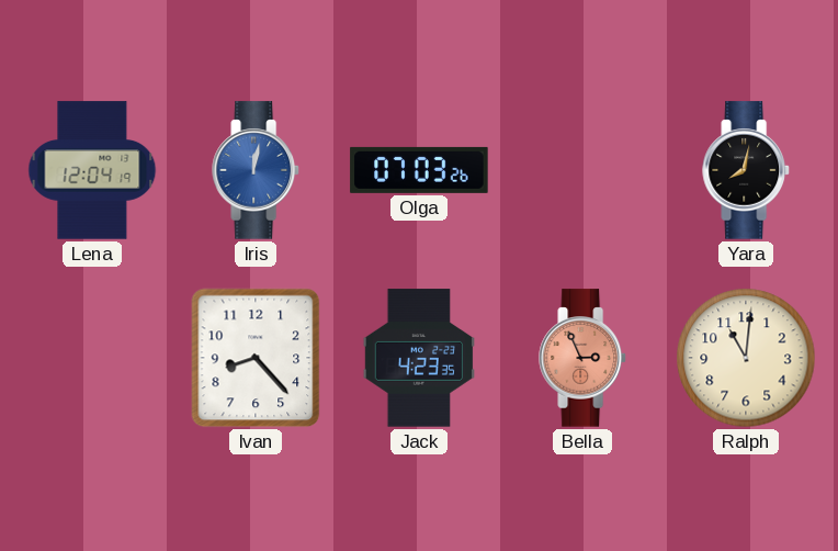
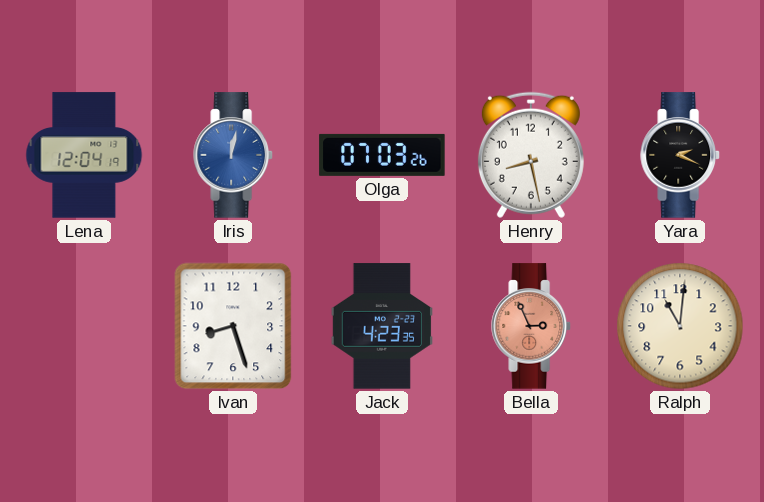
Henry: none -> 8:28
Yara: 8:02 -> 2:19
Ivan: 8:23 -> 8:27
